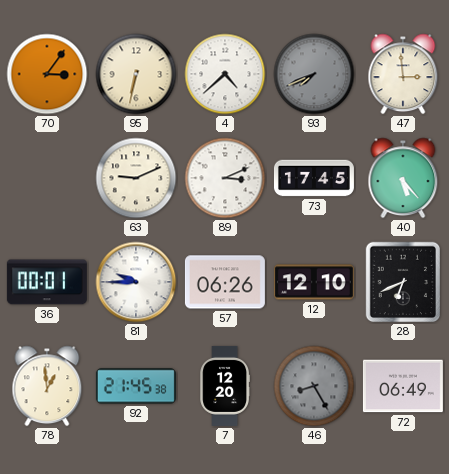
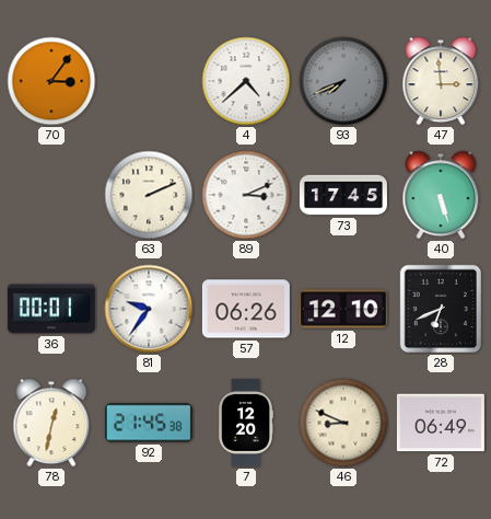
95: 6:32 -> none
63: 9:11 -> 2:11
40: 5:23 -> 5:27
81: 9:45 -> 9:36
78: 12:59 -> 12:32
46: 8:25 -> 8:49
46 dial: grey -> cream
